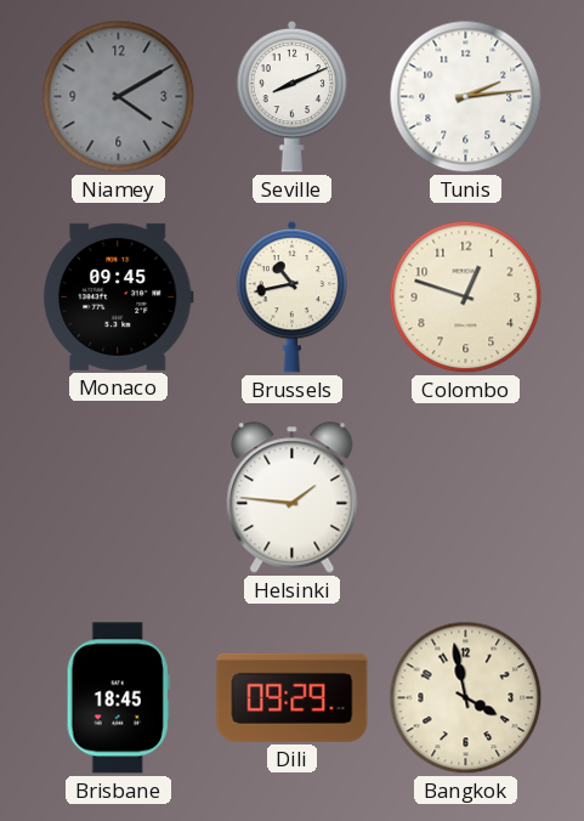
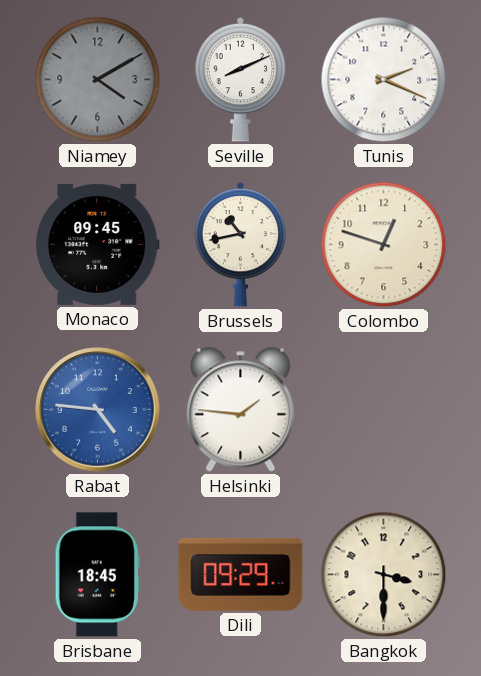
Tunis: 2:14 -> 2:19
Rabat: none -> 4:46
Bangkok: 3:58 -> 3:30
